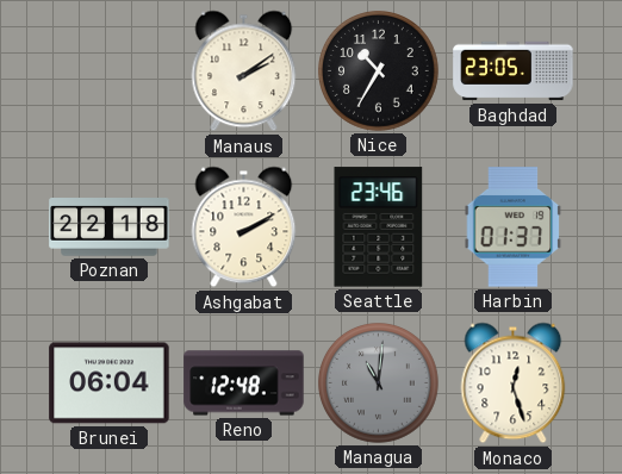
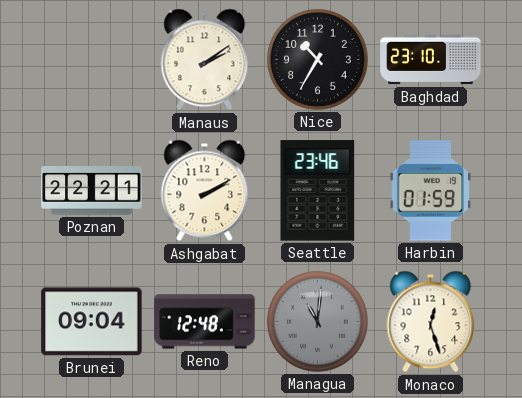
Baghdad: 23:05 -> 23:10
Poznan: 22:18 -> 22:21
Harbin: 01:37 -> 01:59
Brunei: 06:04 -> 09:04
